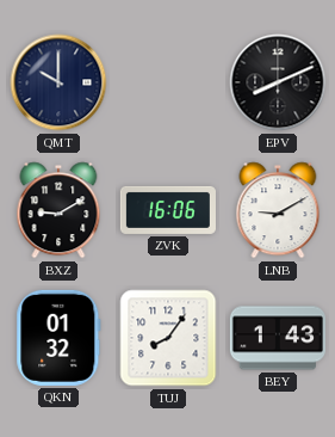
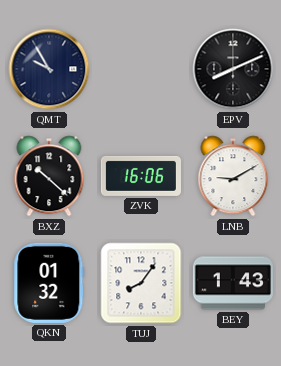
QMT: 10:00 -> 9:55
BXZ: 9:10 -> 10:22
